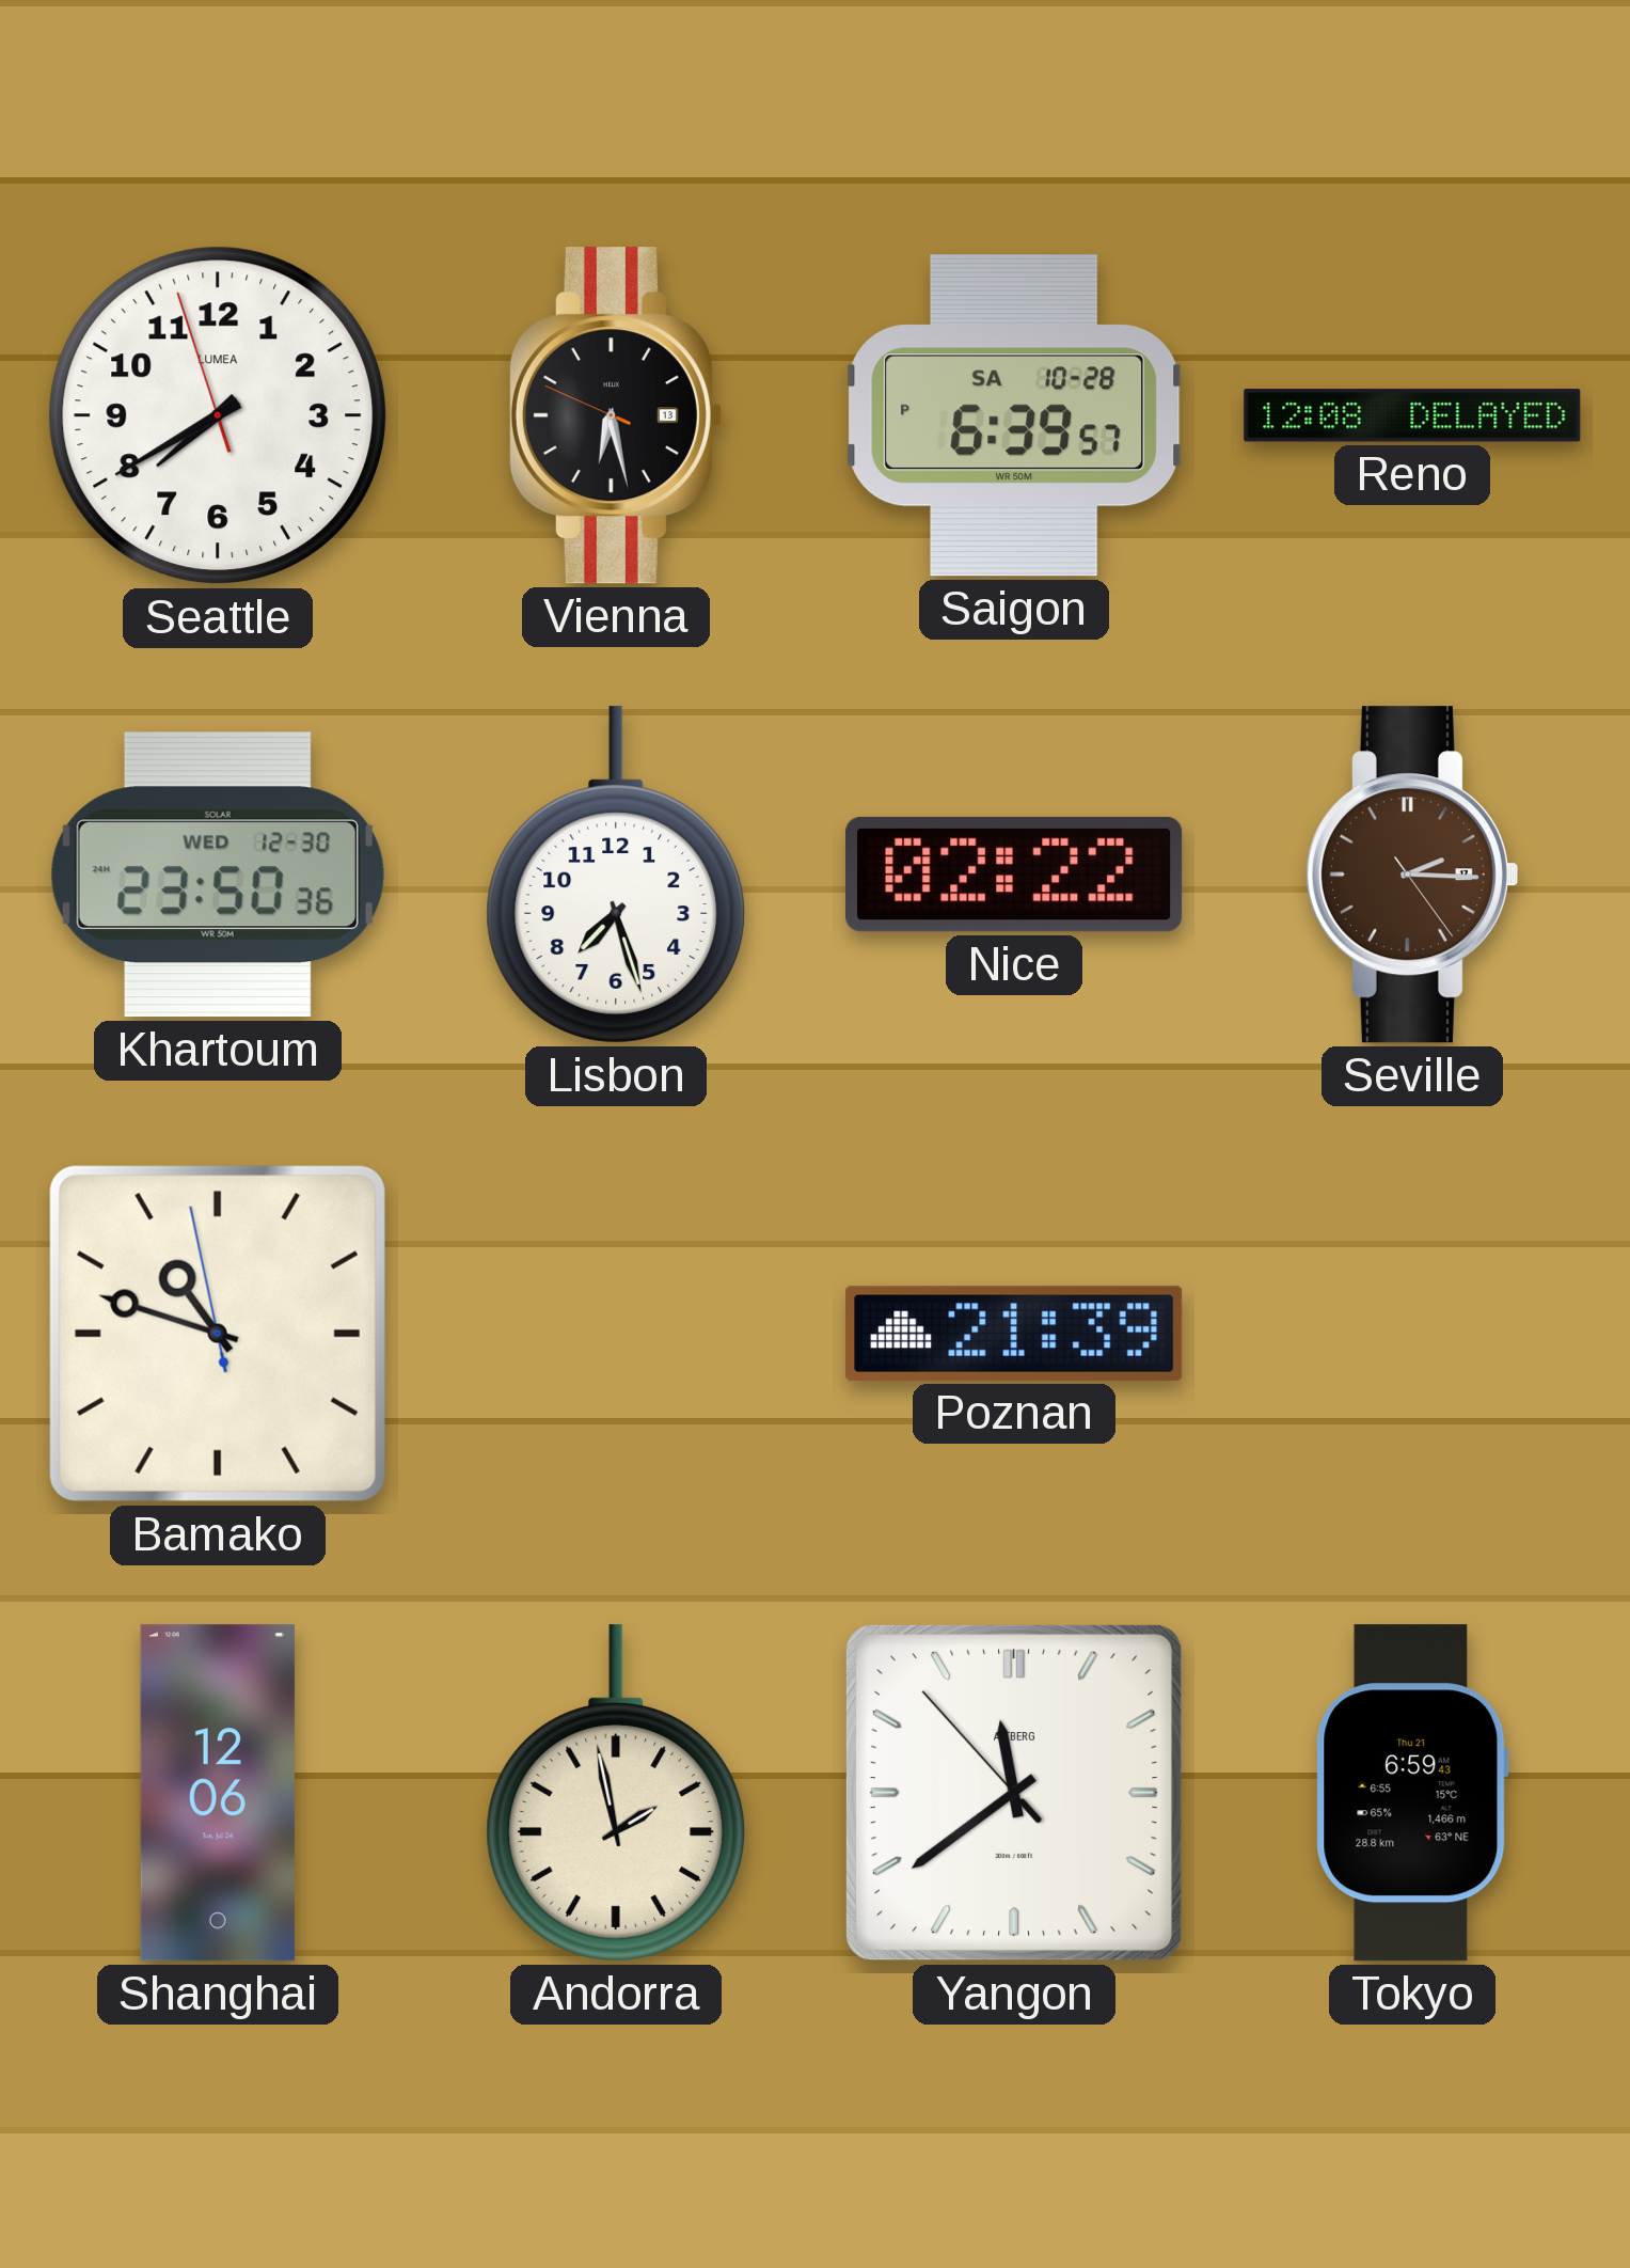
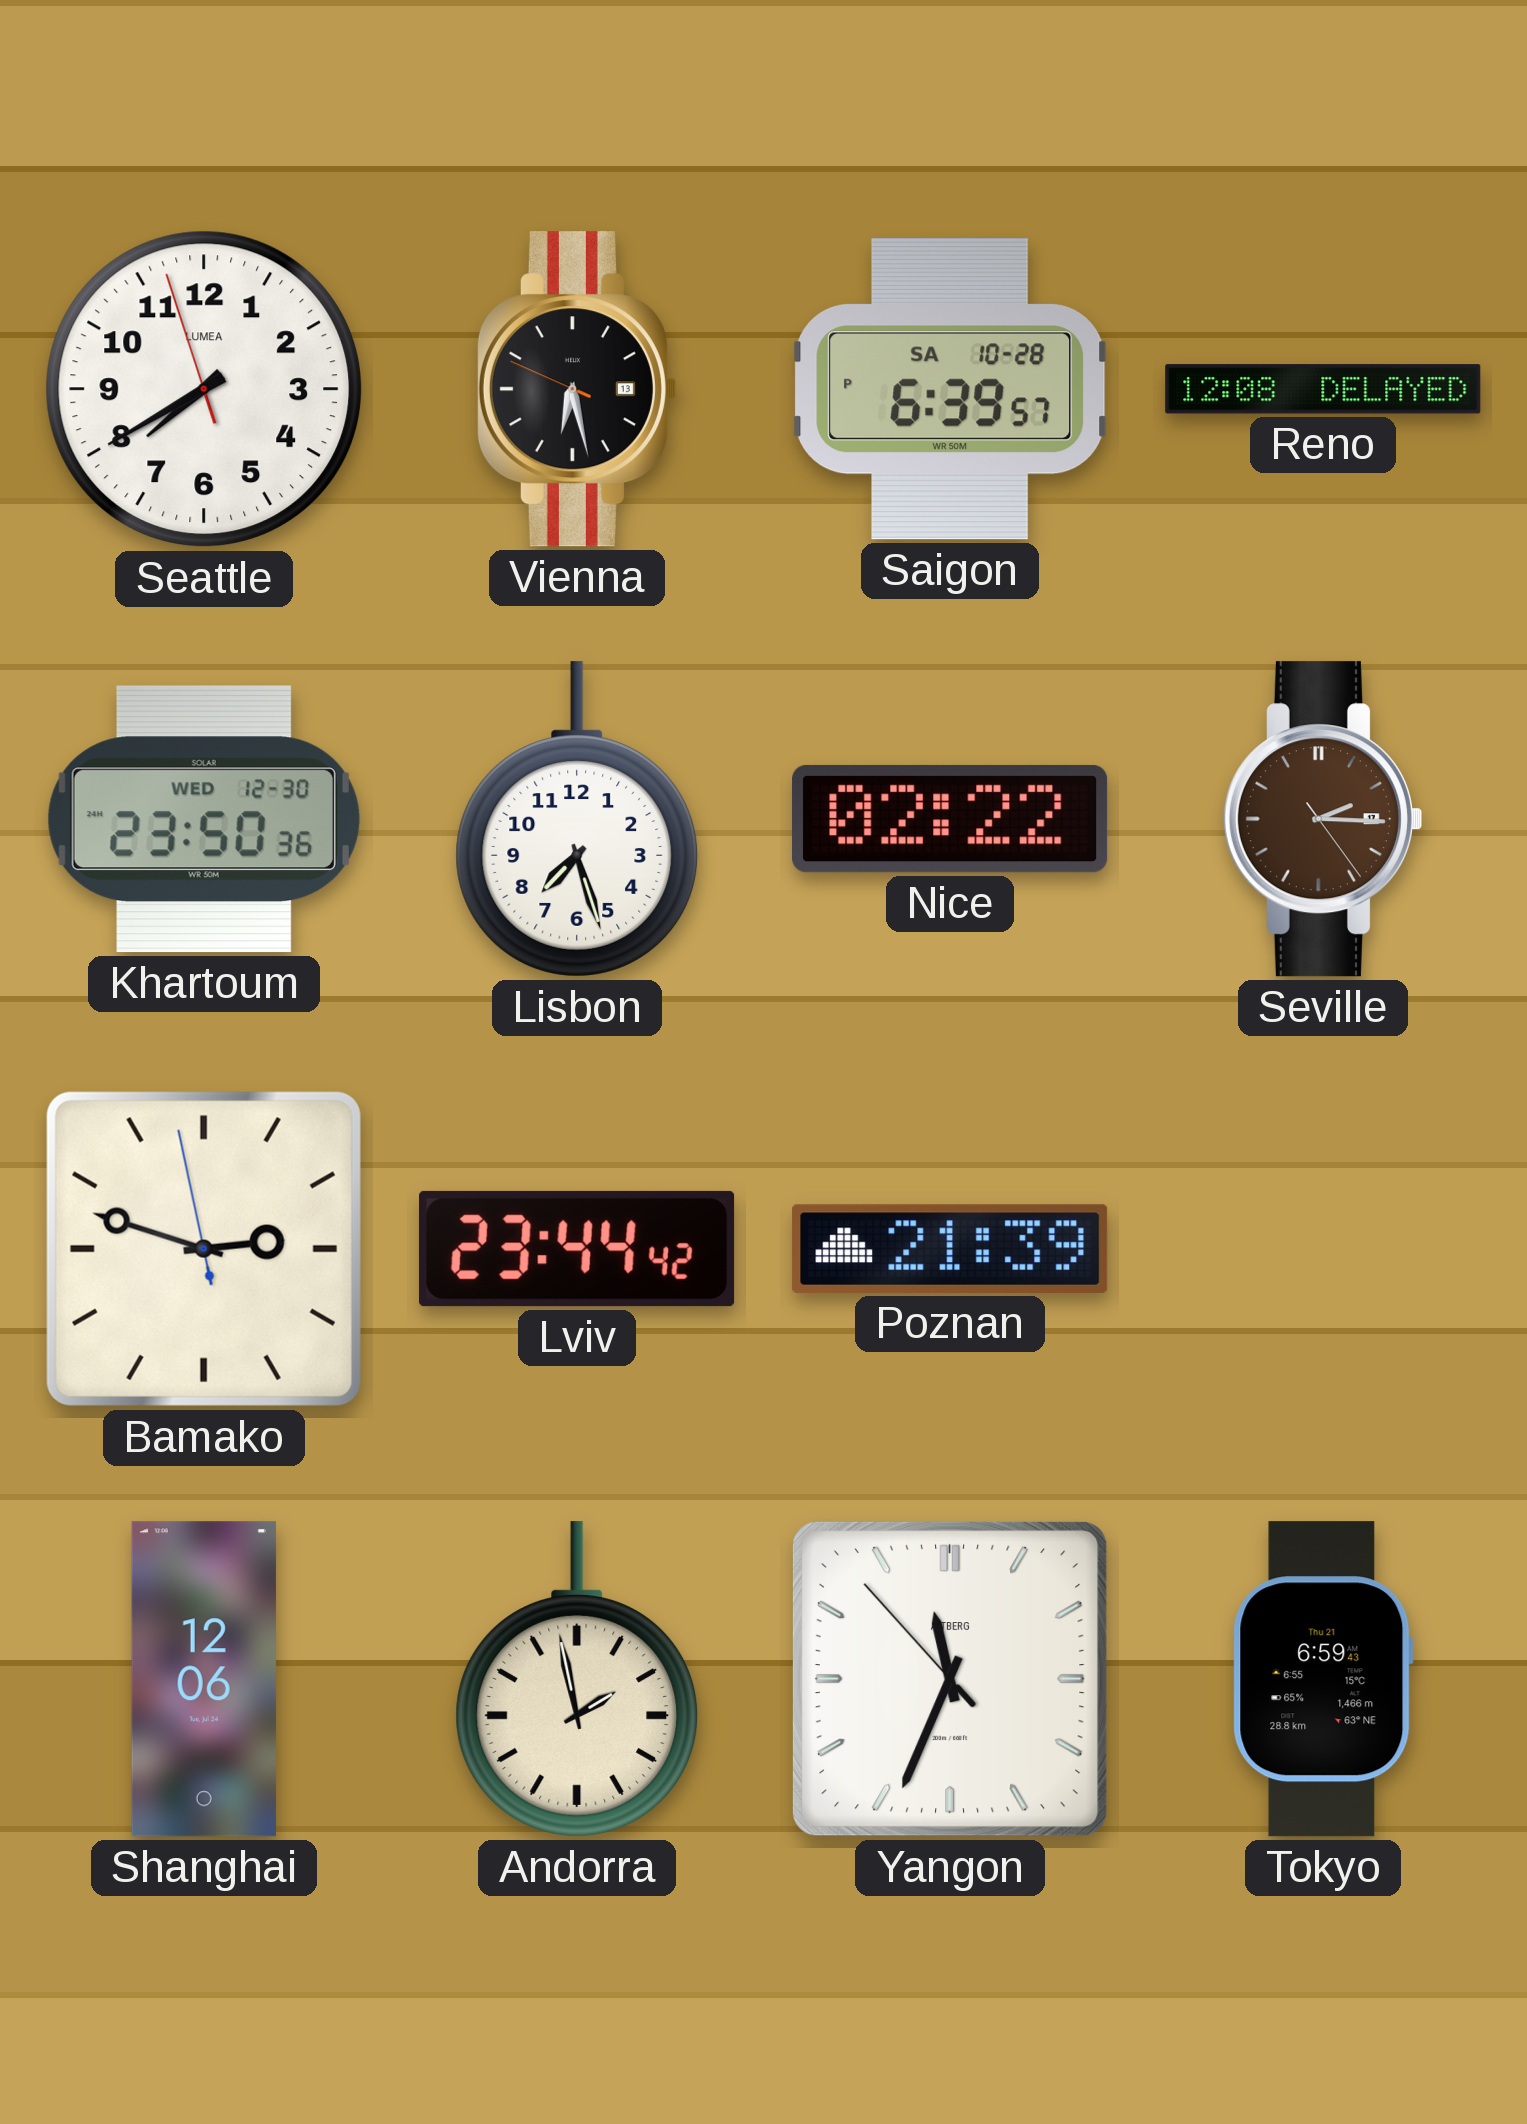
Bamako: 10:47 -> 2:47
Lviv: none -> 23:44
Yangon: 11:38 -> 11:33
